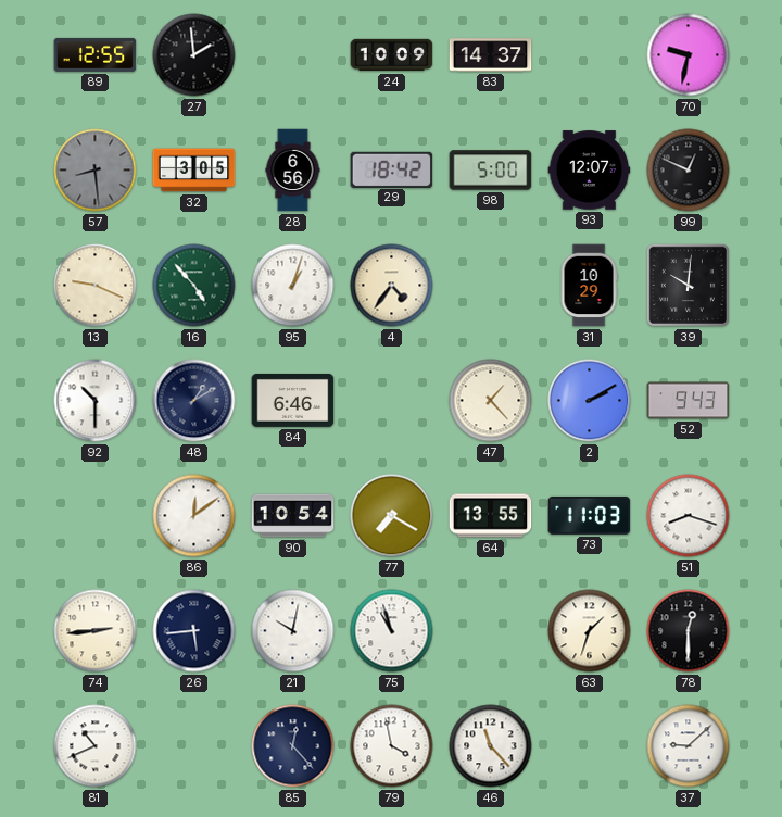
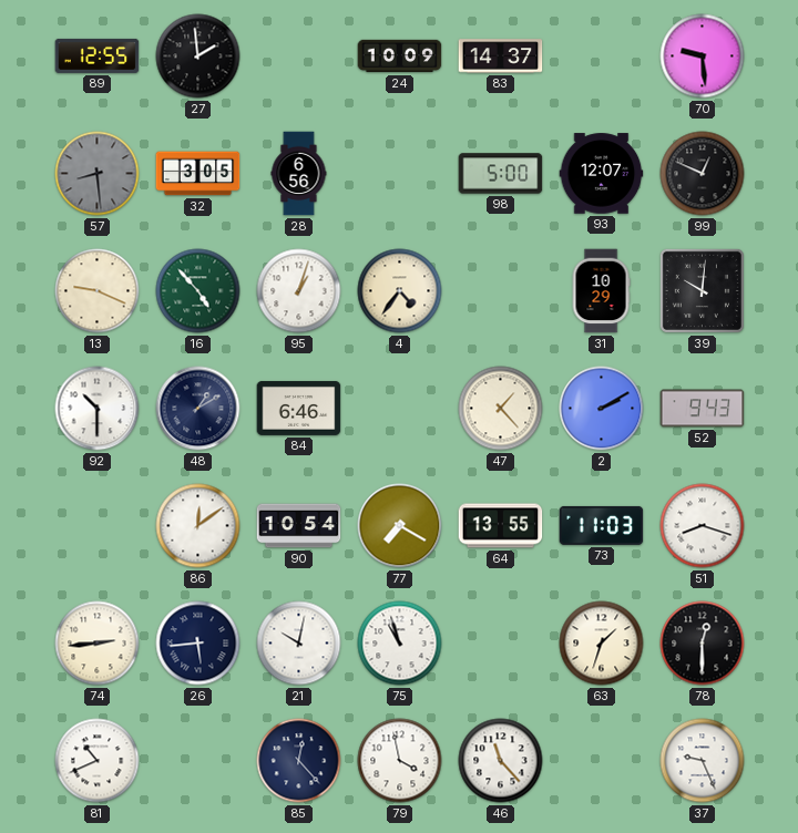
70: 9:32 -> 9:29
29: 18:42 -> none
37: 9:08 -> 9:26
